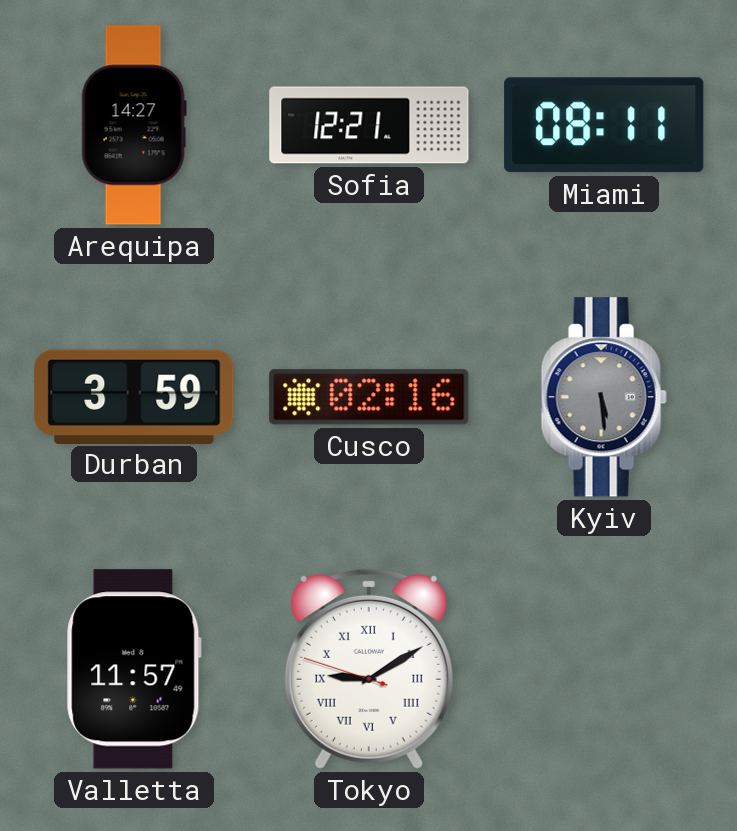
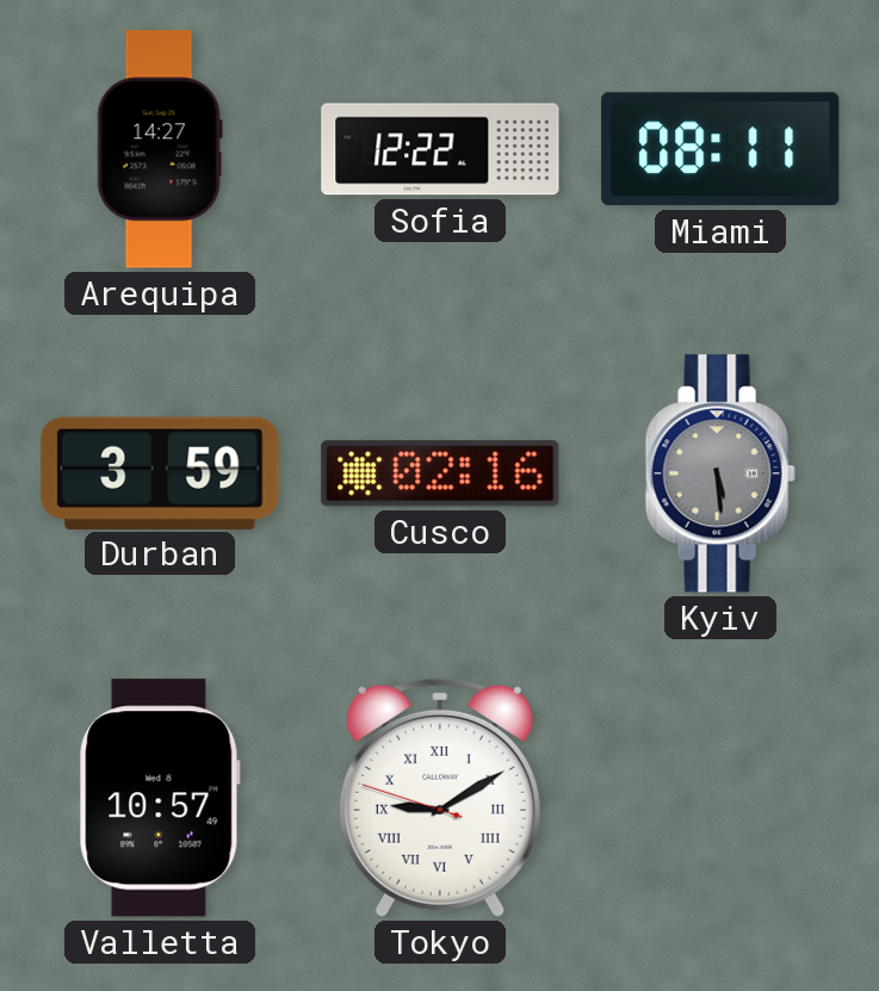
Sofia: 12:21 -> 12:22
Valletta: 11:57 -> 10:57
